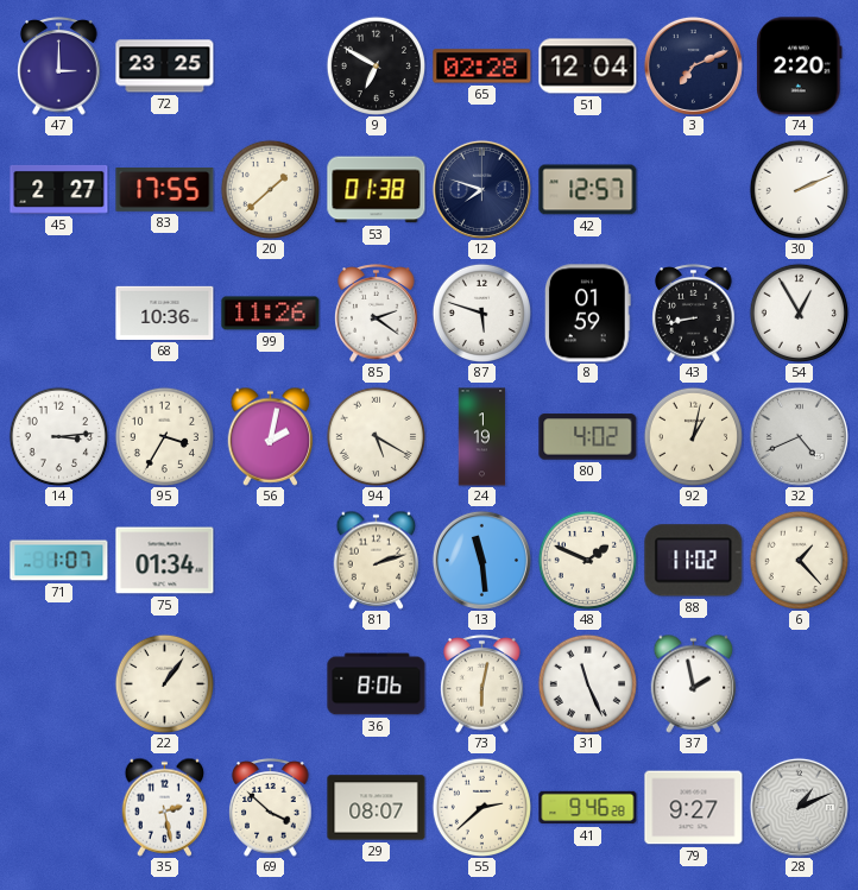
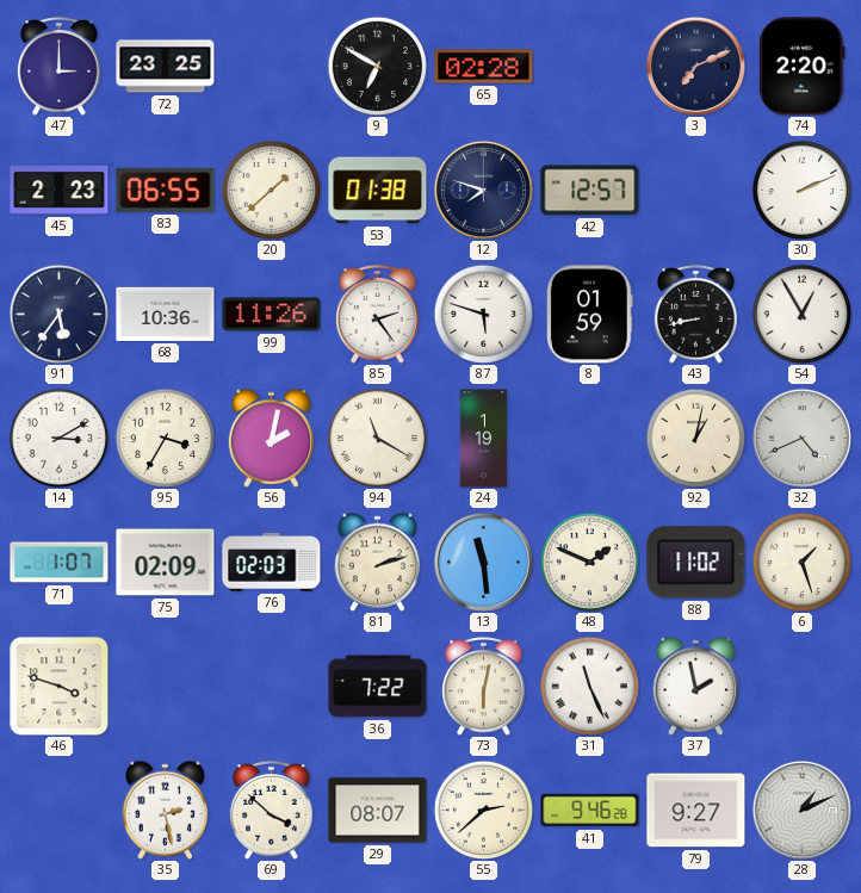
51: 12:04 -> none
45: 2:27 -> 2:23
83: 17:55 -> 06:55
91: none -> 5:36
85: 2:21 -> 2:24
14: 3:14 -> 3:10
94: 5:20 -> 11:20
80: 4:02 -> none
75: 01:34 -> 02:09
76: none -> 02:03
6: 1:23 -> 1:27
46: none -> 3:48
22: 1:06 -> none
36: 8:06 -> 7:22
